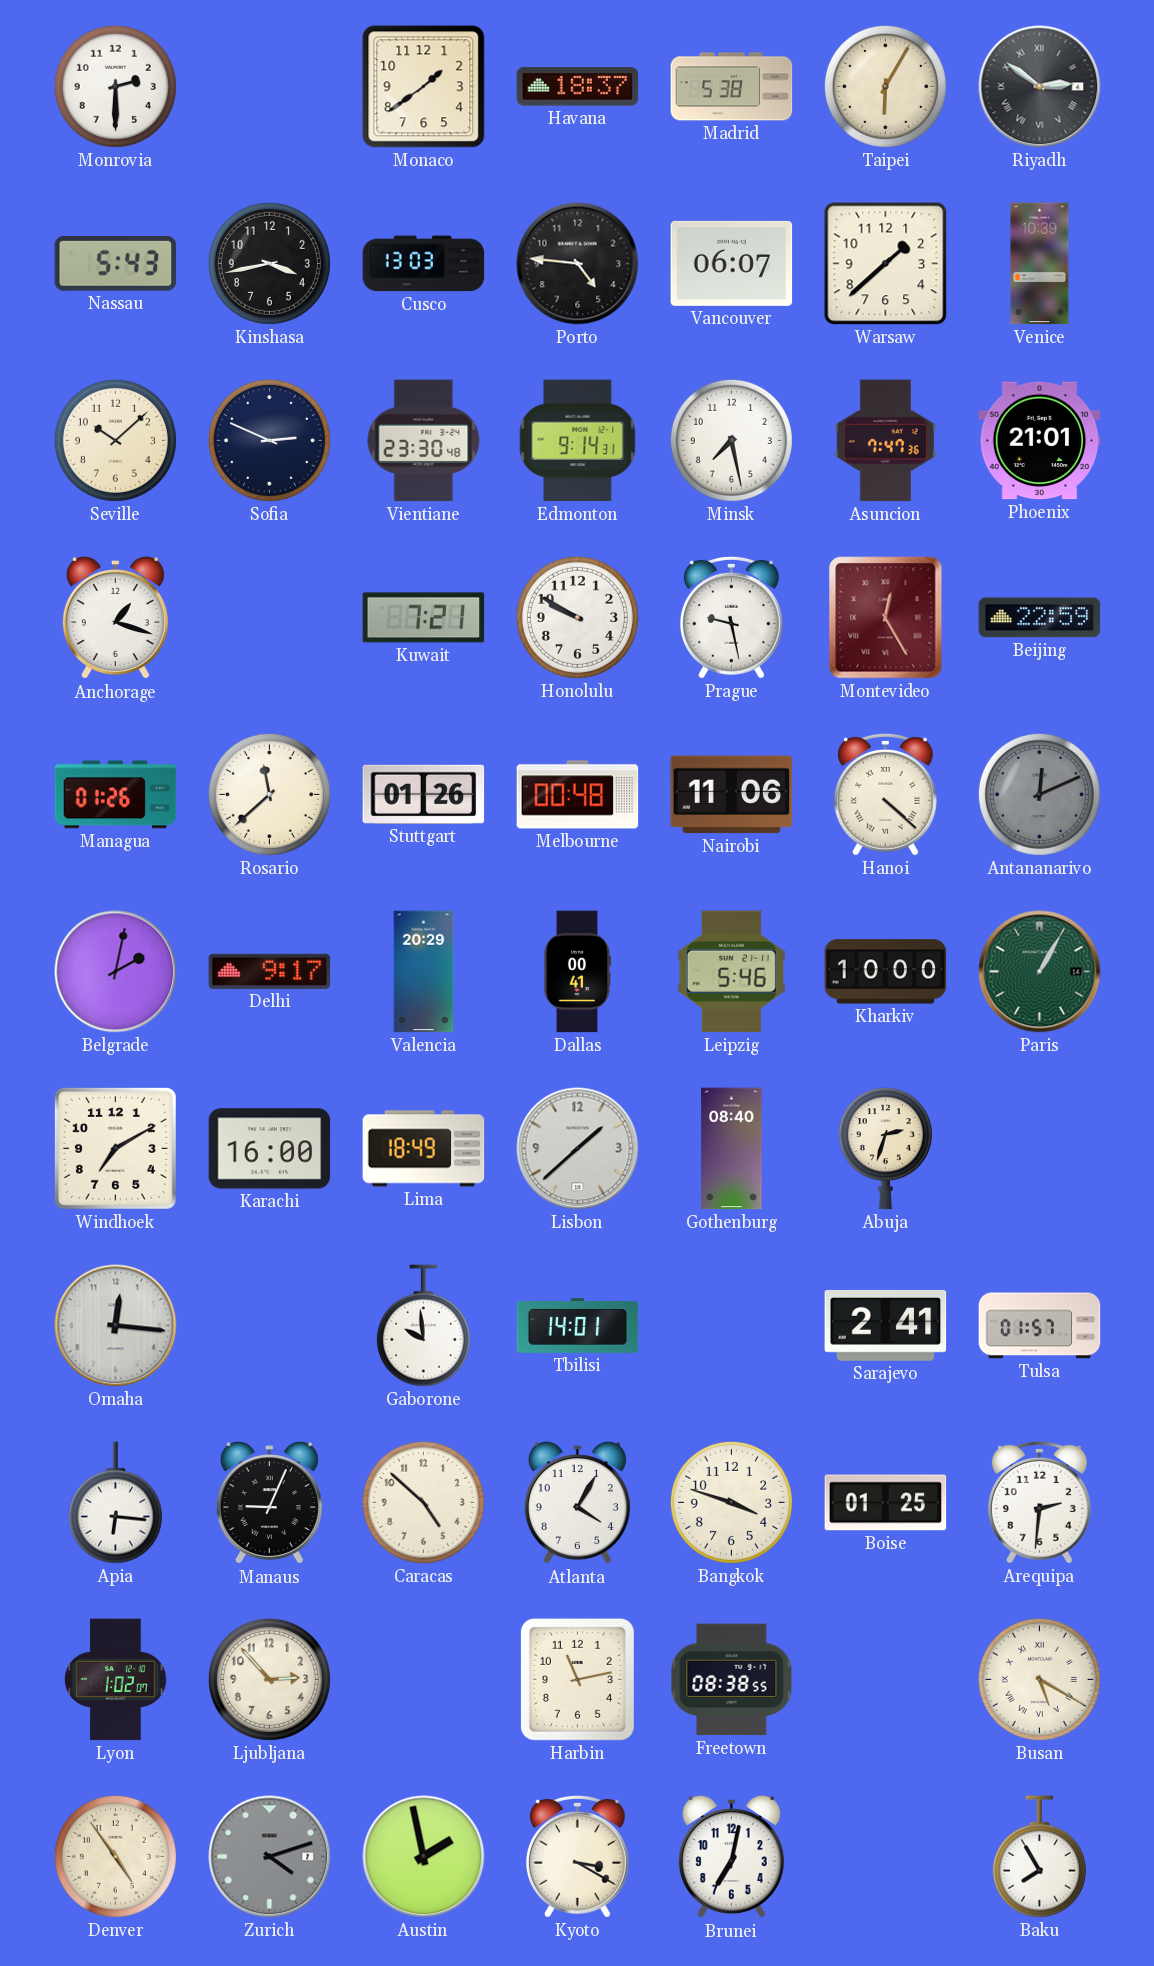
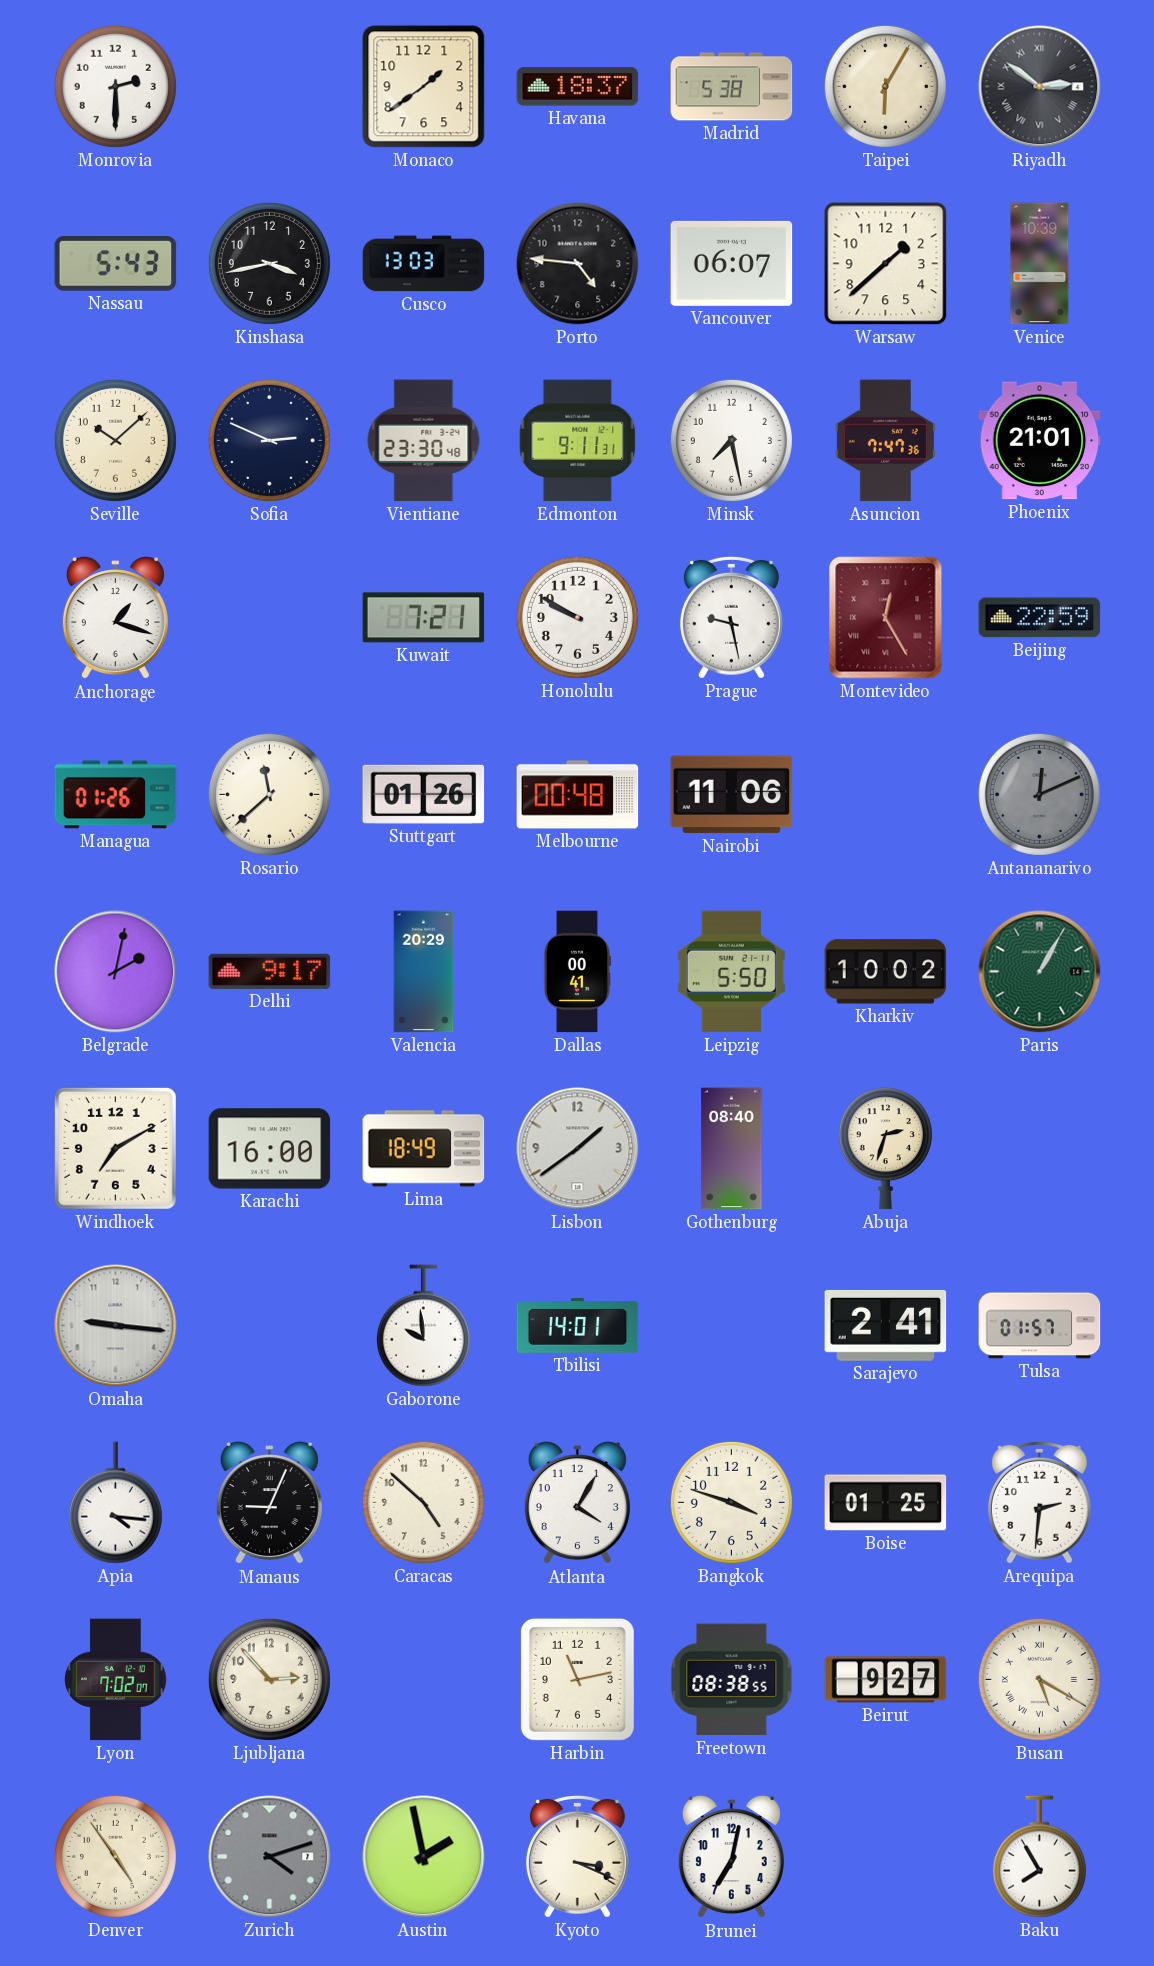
Edmonton: 9:14 -> 9:11
Hanoi: 4:22 -> none
Leipzig: 5:46 -> 5:50
Kharkiv: 10:00 -> 10:02
Lisbon: 1:38 -> 1:39
Omaha: 12:16 -> 9:16
Apia: 6:16 -> 4:16
Lyon: 1:02 -> 7:02
Beirut: none -> 9:27
Kyoto: 3:20 -> 3:19
